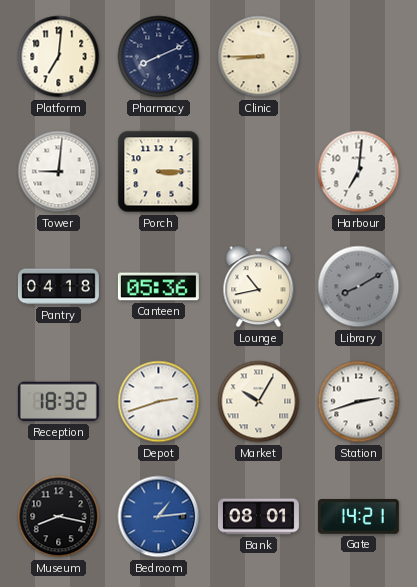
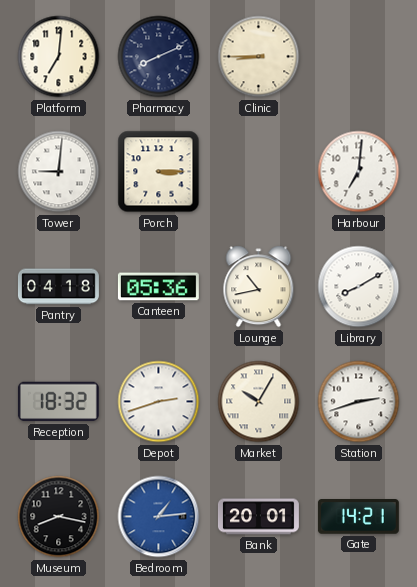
Library dial: grey -> white
Bank: 08:01 -> 20:01
